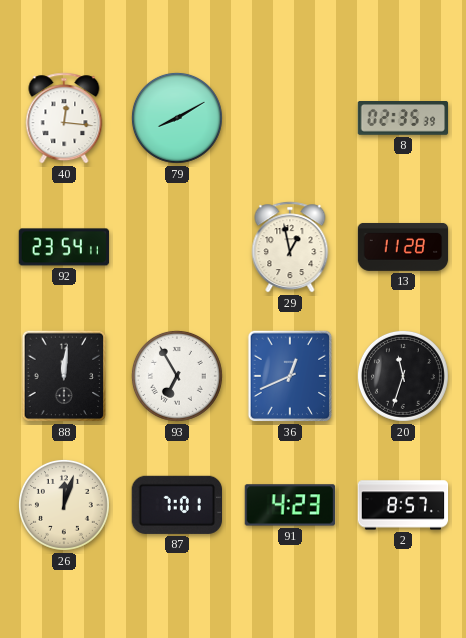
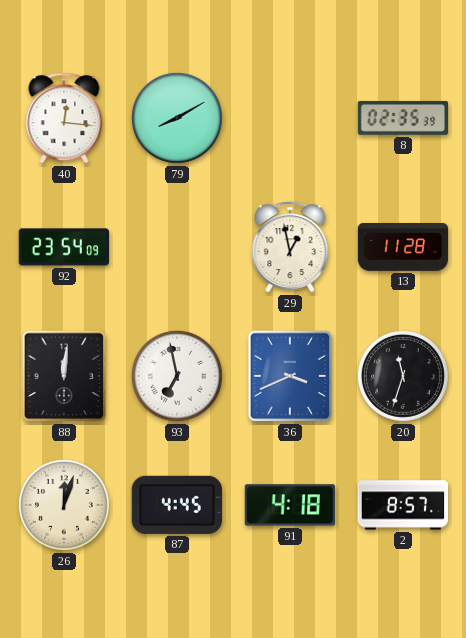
92: 23:54:11 -> 23:54:09
93: 6:55 -> 6:58
36: 12:41 -> 3:41
87: 7:01 -> 4:45
91: 4:23 -> 4:18
